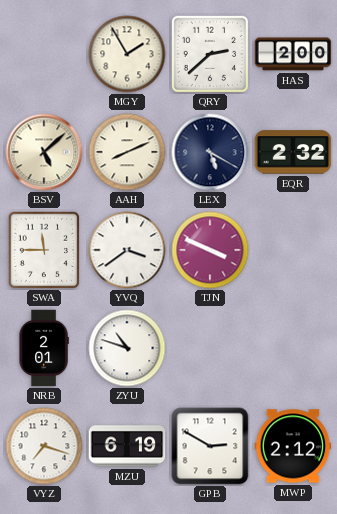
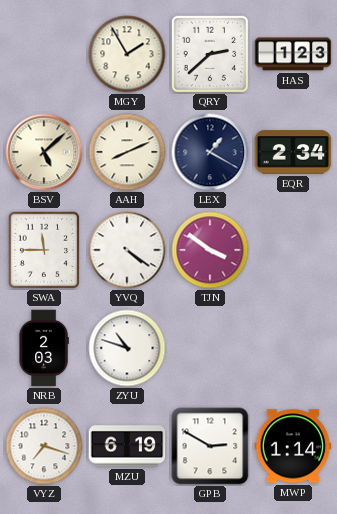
HAS: 2:00 -> 1:23
LEX: 5:20 -> 1:20
EQR: 2:32 -> 2:34
YVQ: 3:39 -> 4:21
TJN: 3:49 -> 3:51
NRB: 2:01 -> 2:03
MWP: 2:12 -> 1:14
